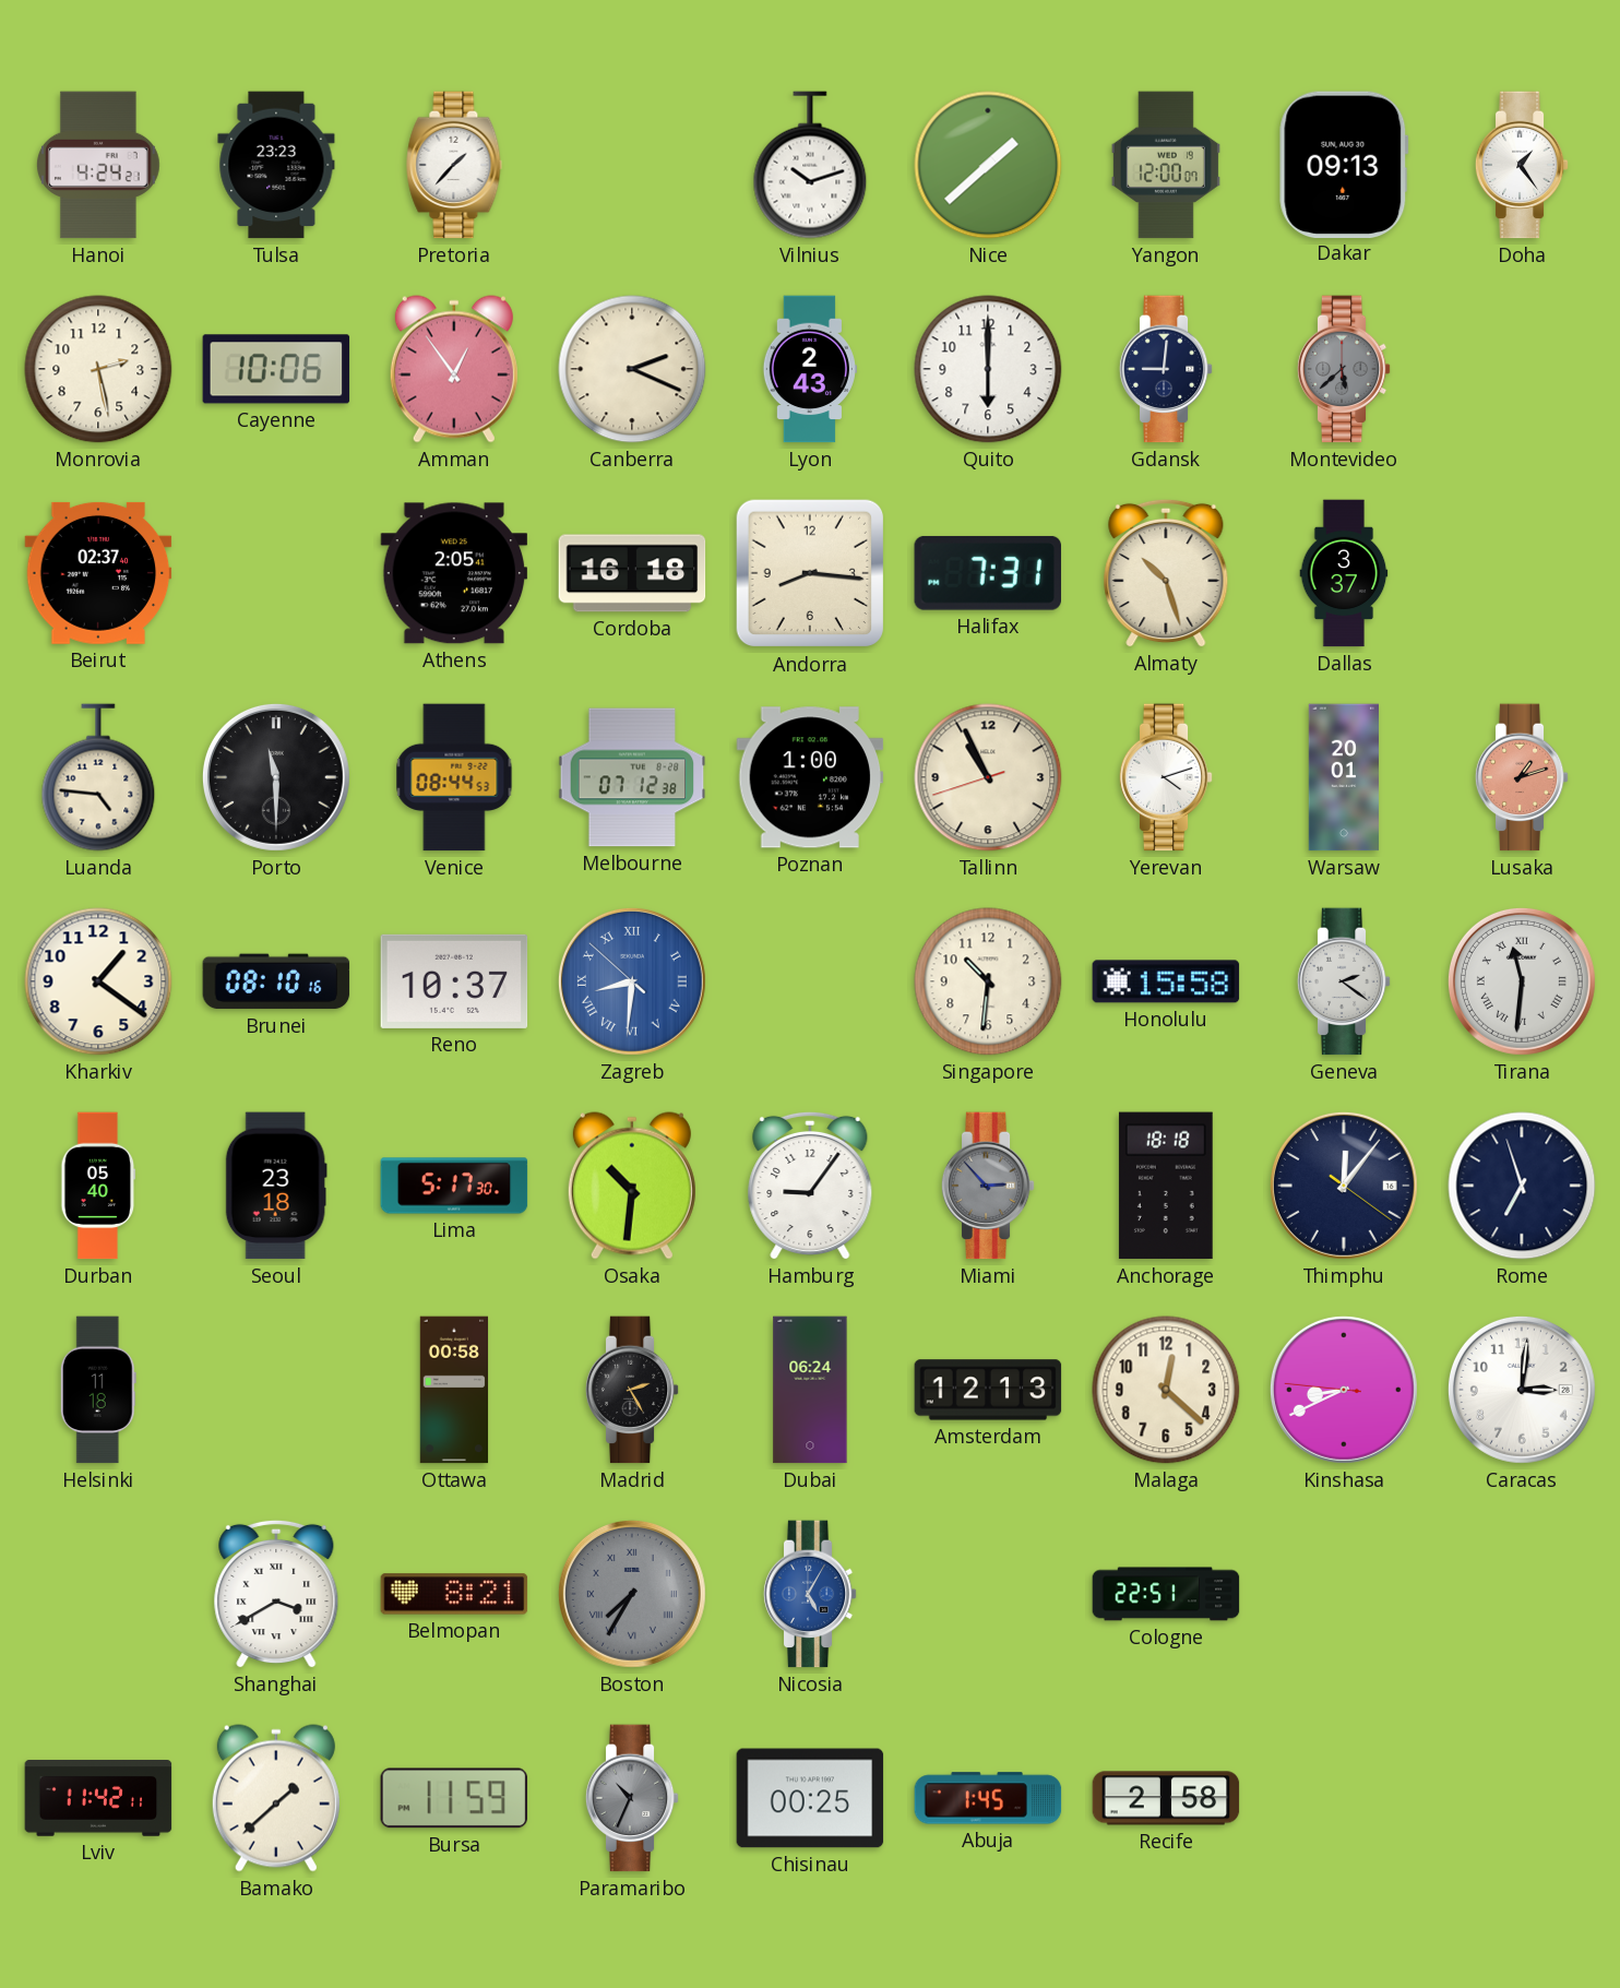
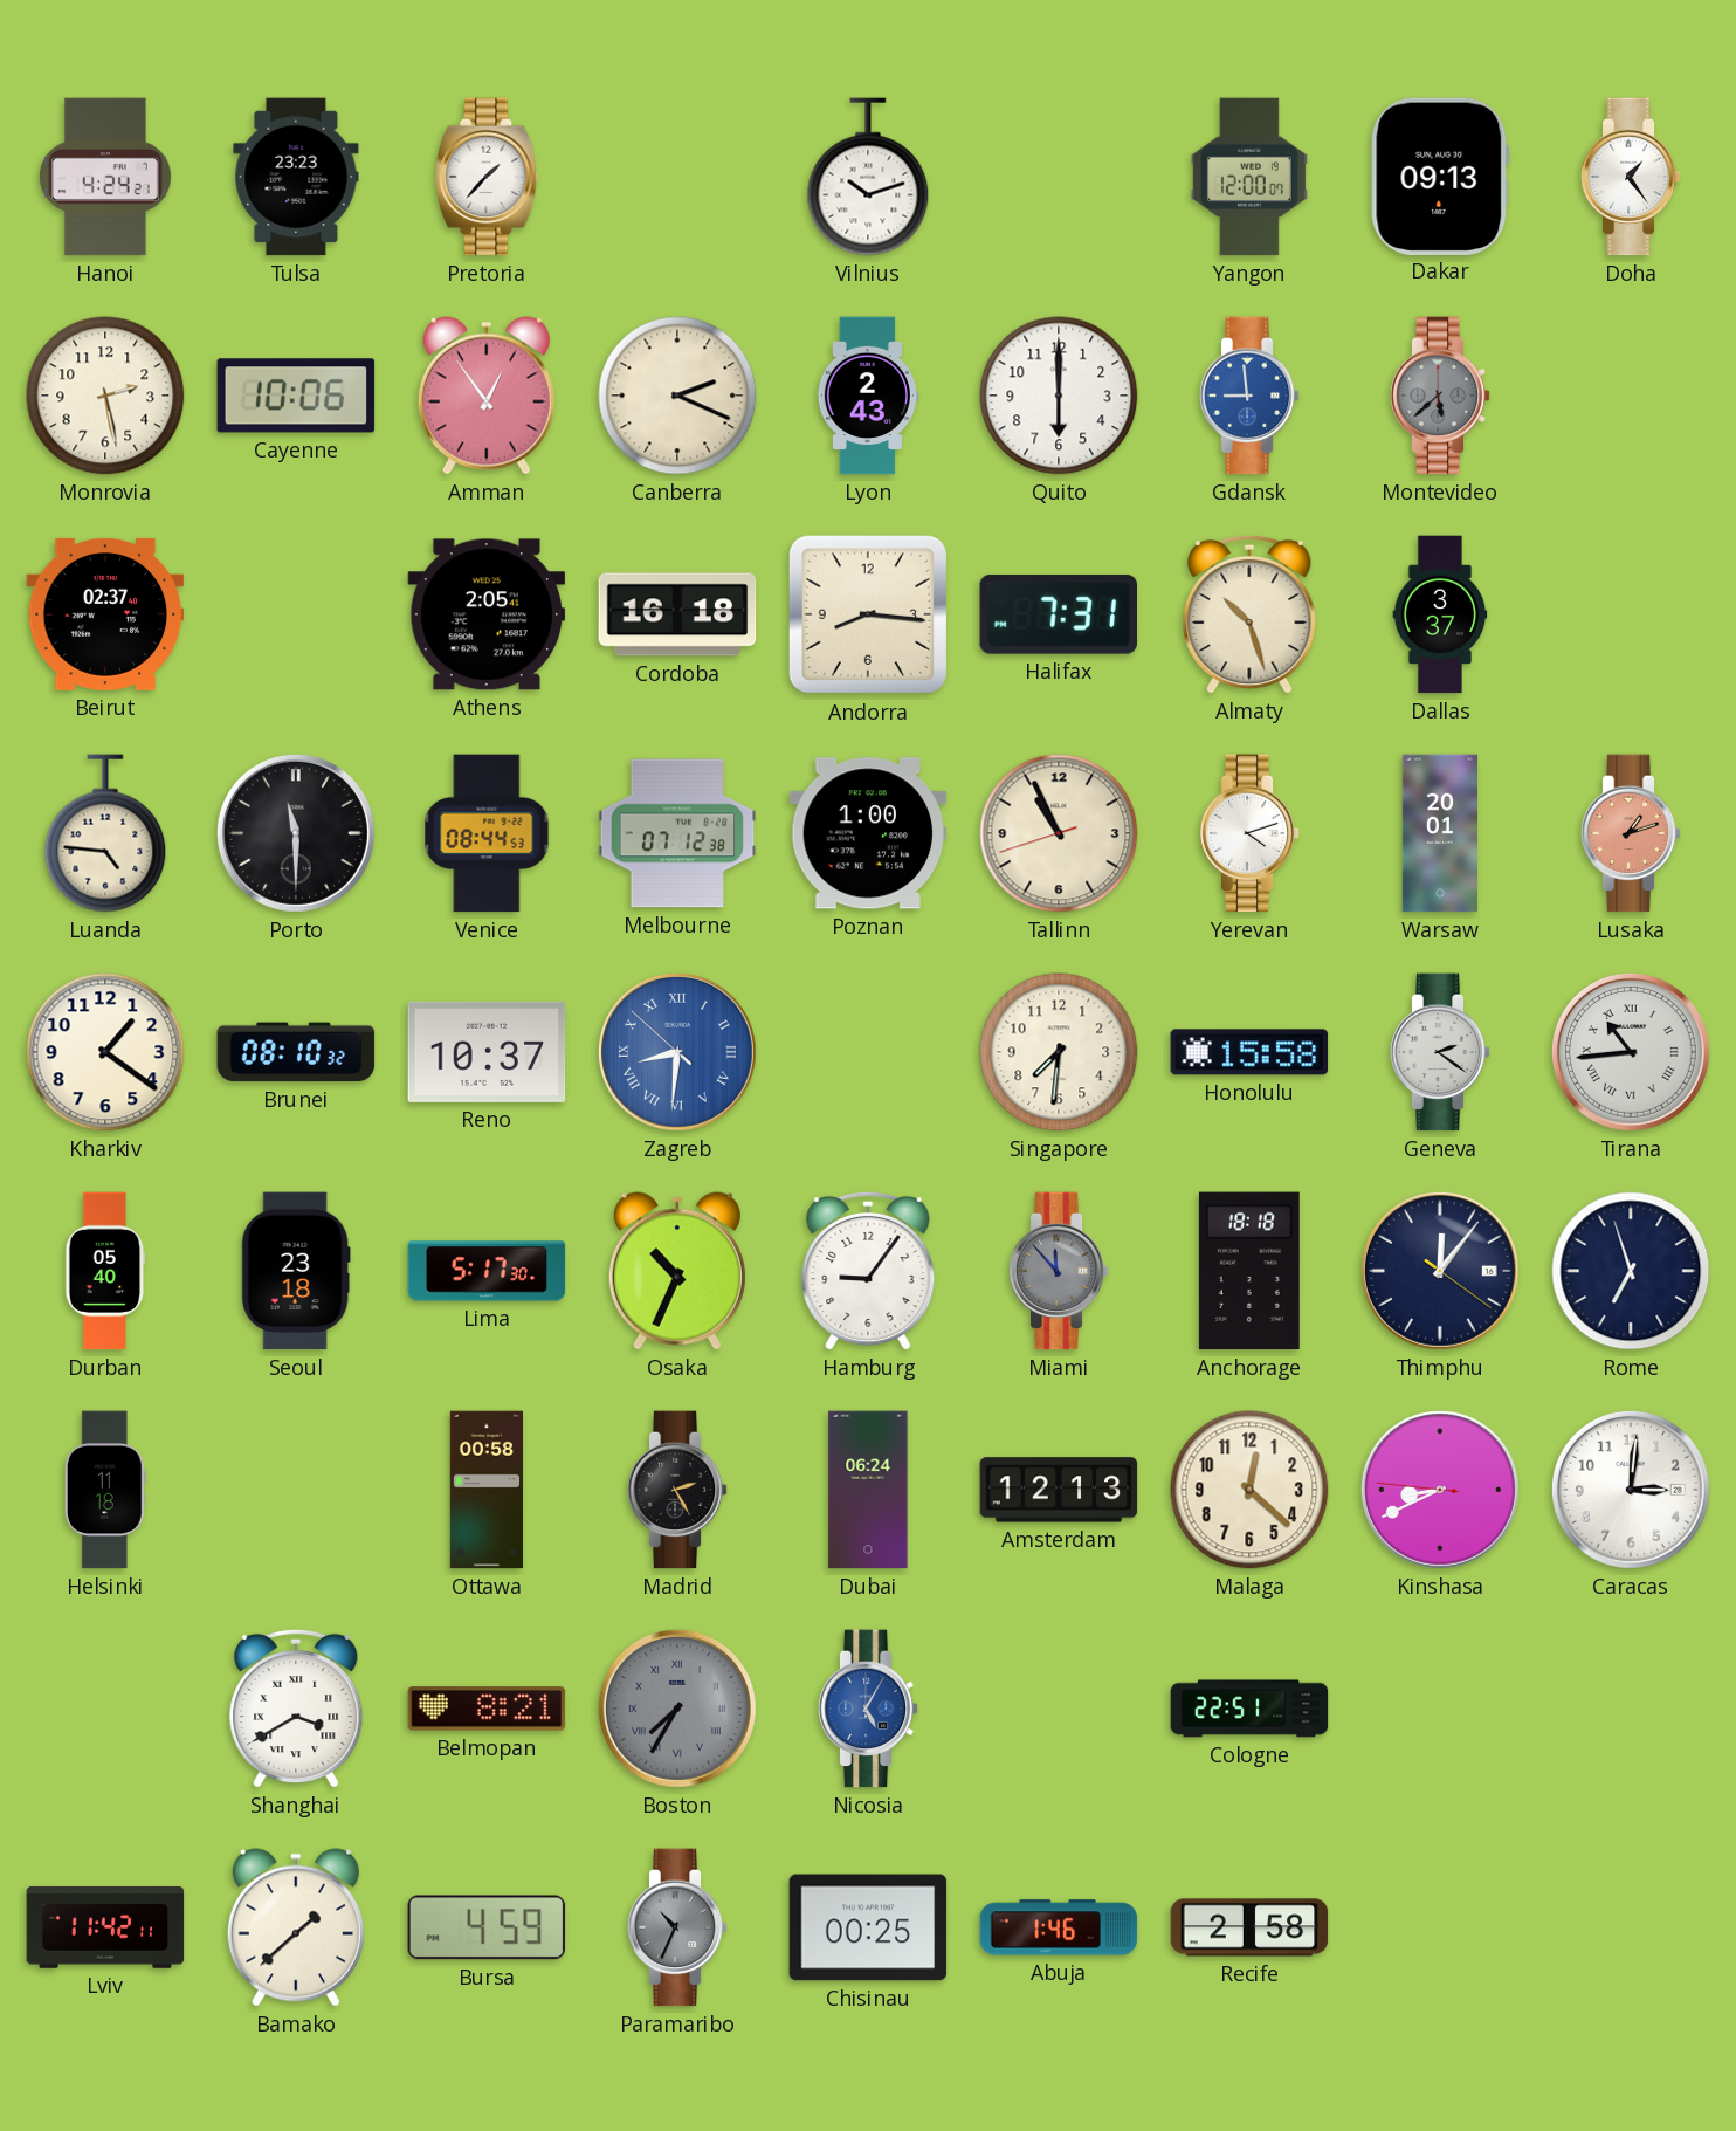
Nice: 1:38 -> none
Gdansk: 9:01 -> 8:59
Gdansk dial: navy -> blue
Brunei: 08:10:16 -> 08:10:32
Singapore: 10:31 -> 7:31
Tirana: 11:31 -> 10:44
Osaka: 10:31 -> 10:34
Miami: 2:53 -> 11:53
Bursa: 11:59 -> 4:59
Abuja: 1:45 -> 1:46
